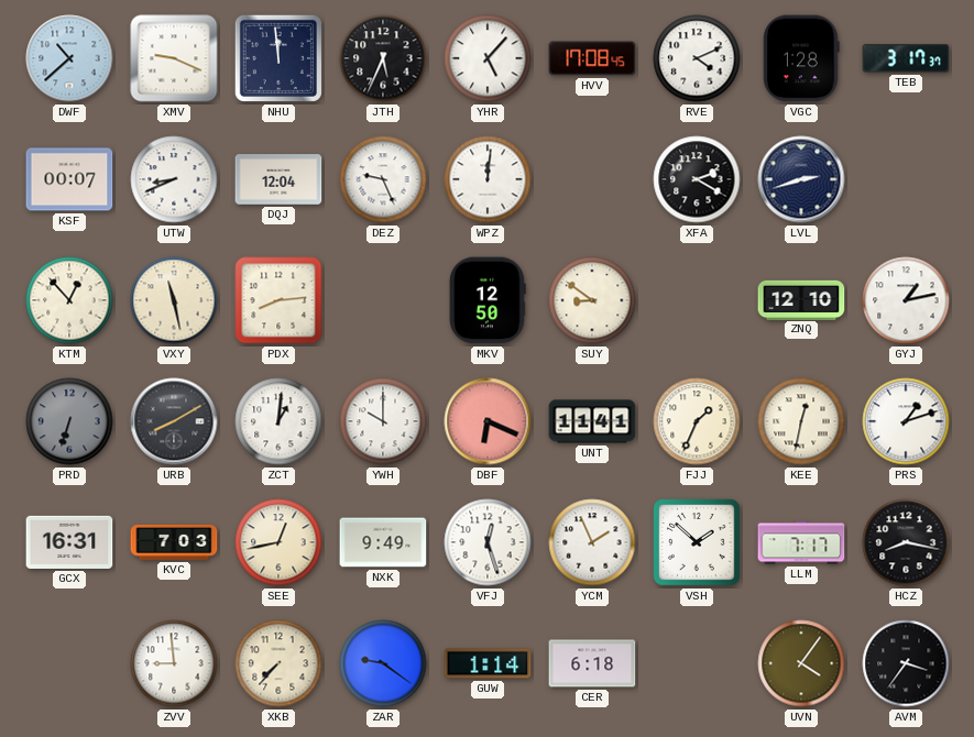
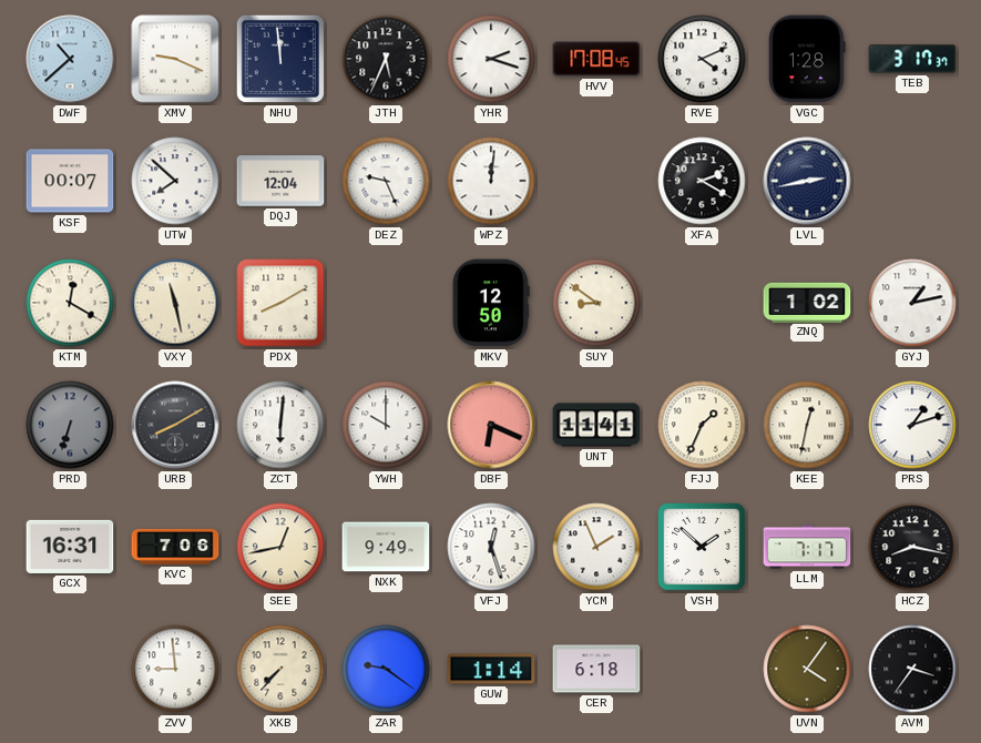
YHR: 5:07 -> 2:18
UTW: 8:41 -> 7:52
LVL: 2:42 -> 2:43
KTM: 12:53 -> 12:20
PDX: 8:14 -> 8:10
ZNQ: 12:10 -> 1:02
ZCT: 1:01 -> 6:01
KVC: 7:03 -> 7:06
